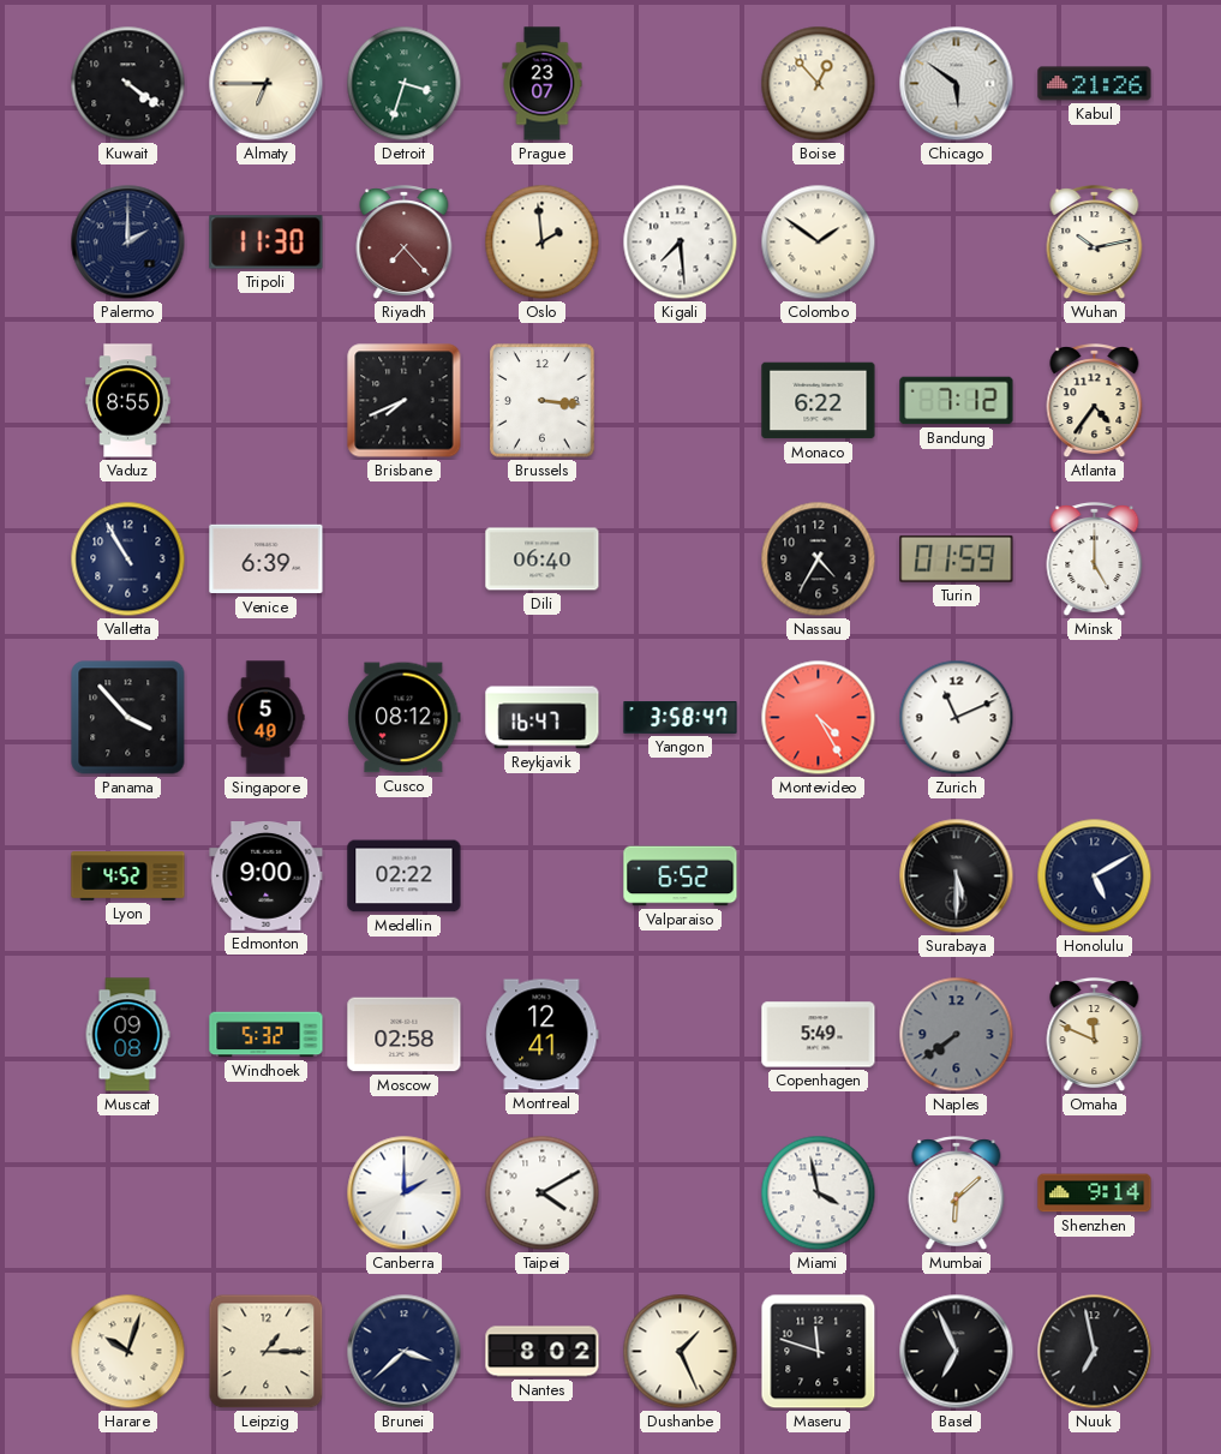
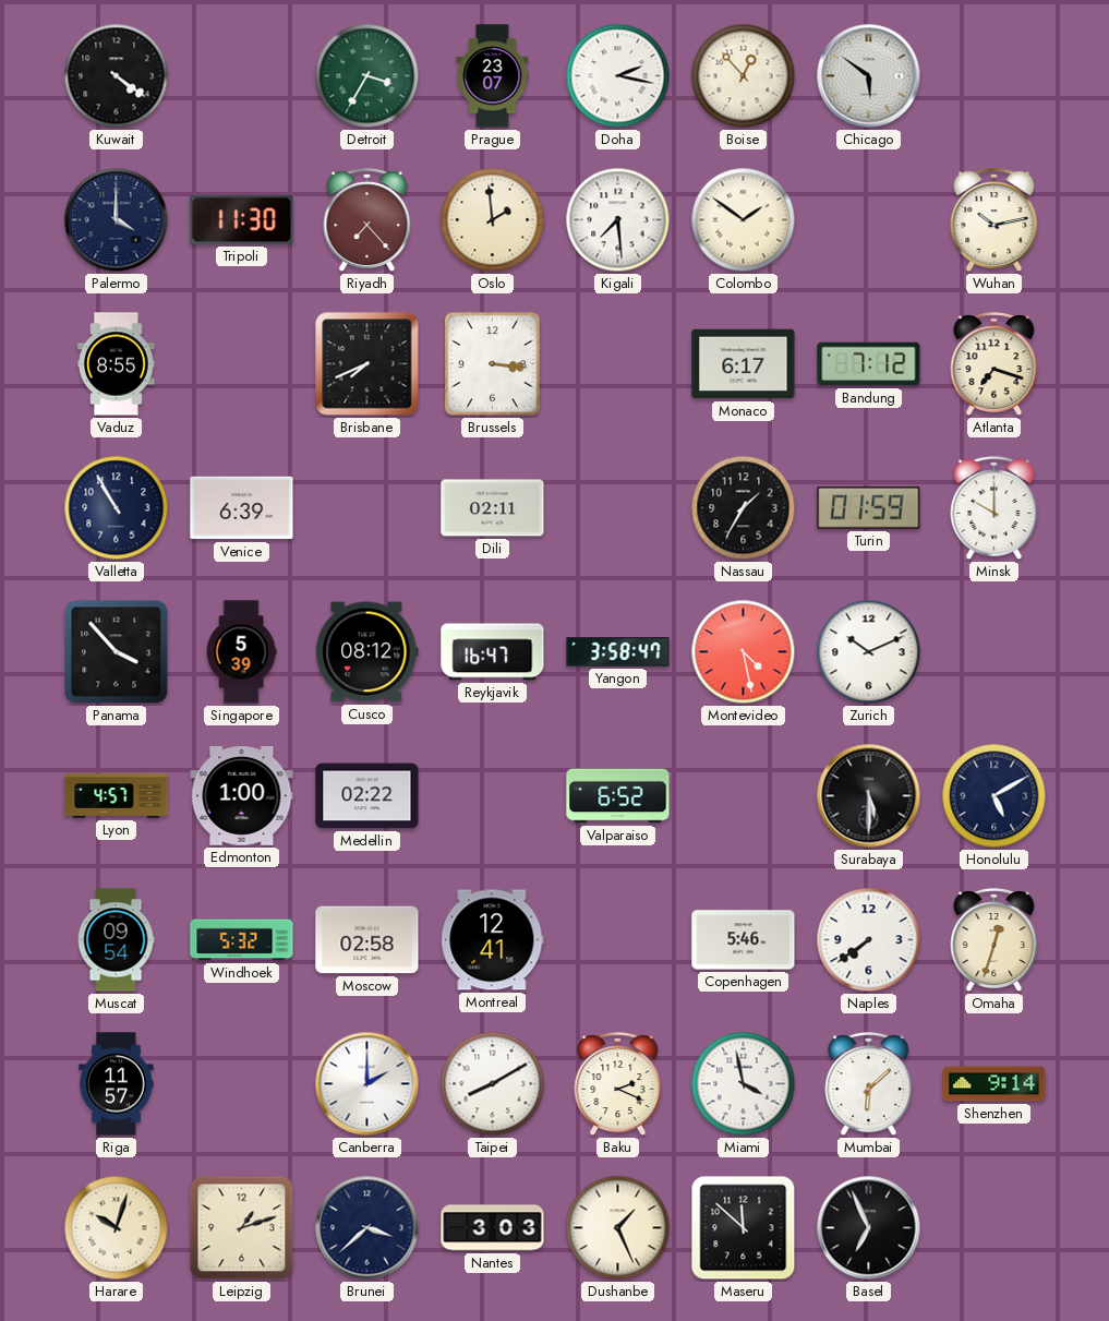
Almaty: 6:45 -> none
Detroit: 3:33 -> 3:35
Doha: none -> 2:17
Kabul: 21:26 -> none
Palermo: 2:00 -> 4:00
Monaco: 6:22 -> 6:17
Atlanta: 4:36 -> 7:18
Dili: 06:40 -> 02:11
Nassau: 4:35 -> 1:35
Minsk: 5:00 -> 10:00
Singapore: 5:40 -> 5:39
Montevideo: 4:25 -> 4:28
Zurich: 11:11 -> 10:11
Lyon: 4:52 -> 4:57
Edmonton: 9:00 -> 1:00
Muscat: 09:08 -> 09:54
Copenhagen: 5:49 -> 5:46
Naples dial: grey -> white
Omaha: 11:49 -> 12:33
Riga: none -> 11:57
Taipei: 4:10 -> 8:10
Baku: none -> 2:19
Leipzig: 1:15 -> 1:12
Nantes: 8:02 -> 3:03
Maseru: 11:48 -> 11:52
Nuuk: 6:58 -> none
